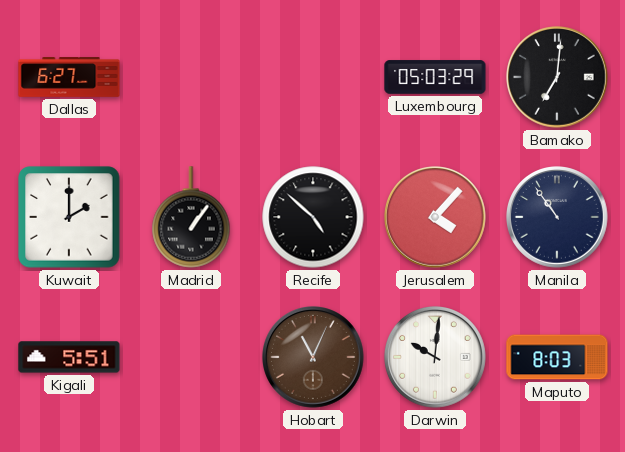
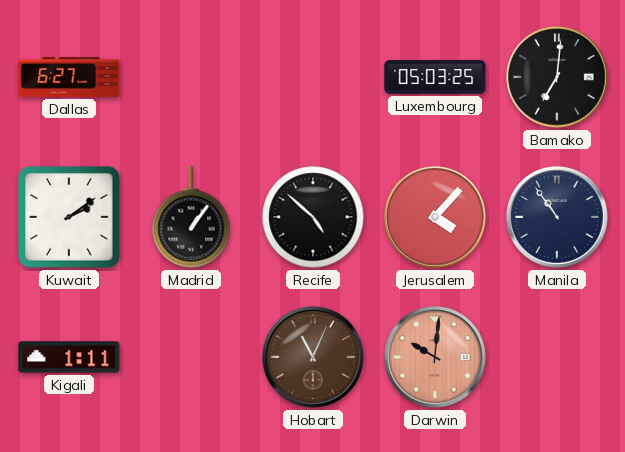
Luxembourg: 05:03:29 -> 05:03:25
Kuwait: 2:00 -> 2:09
Kigali: 5:51 -> 1:11
Darwin dial: white -> salmon
Maputo: 8:03 -> none
